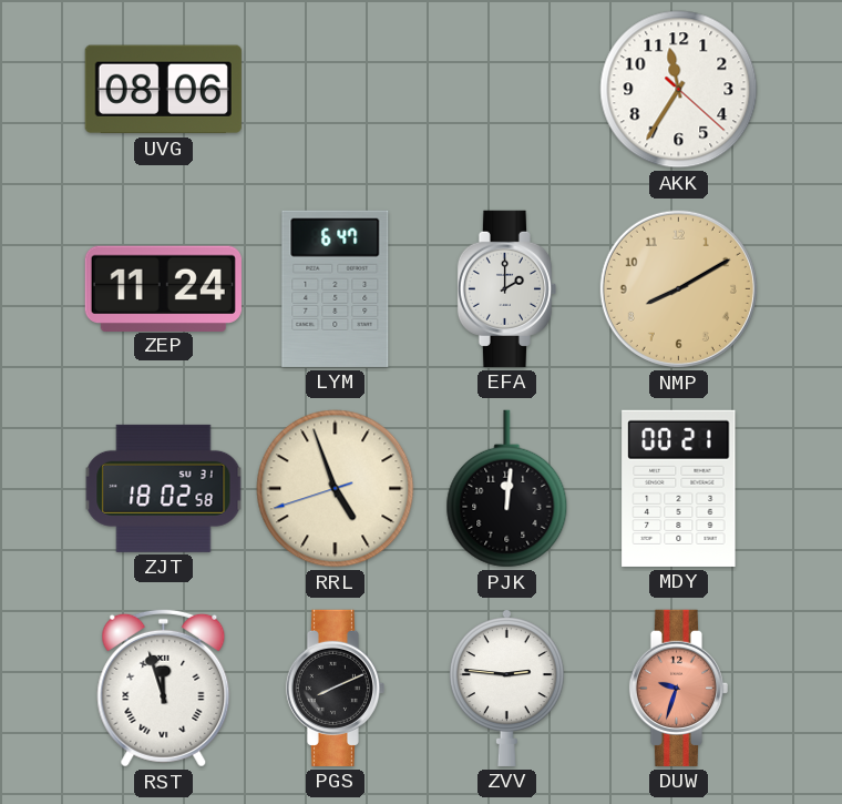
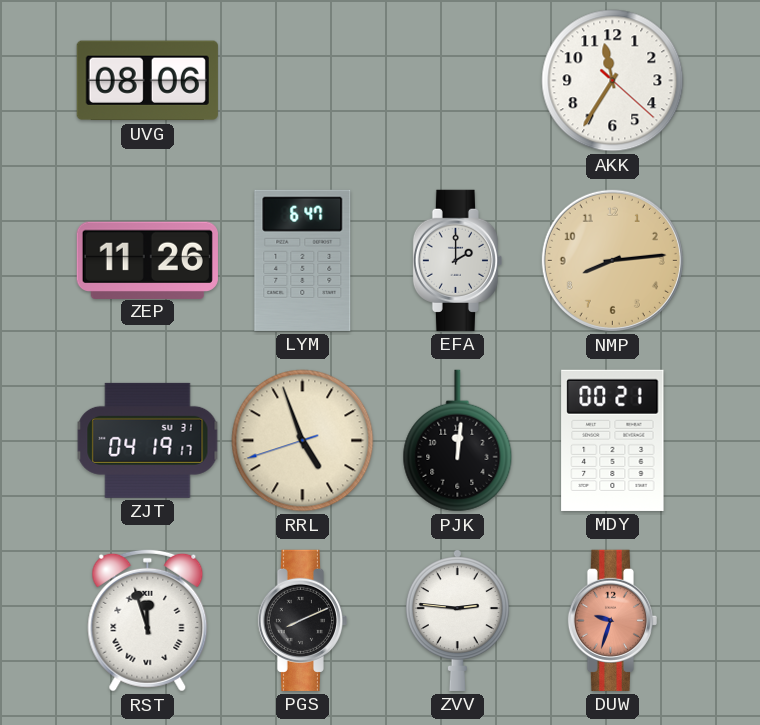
ZEP: 11:24 -> 11:26
NMP: 8:10 -> 8:14
ZJT: 18:02 -> 04:19
